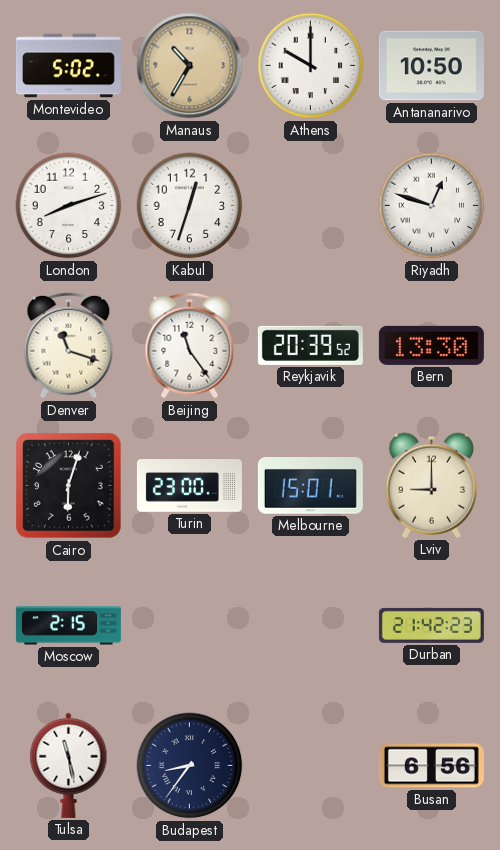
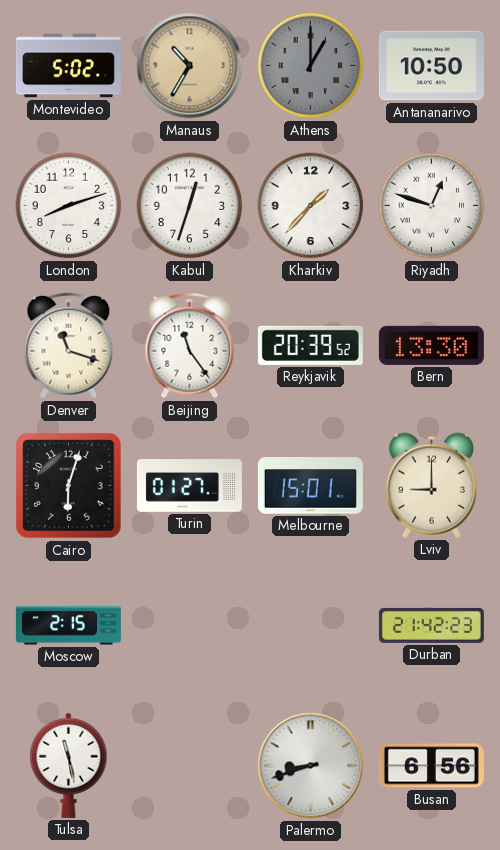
Athens: 10:00 -> 1:00
Athens dial: white -> grey
Kharkiv: none -> 1:37
Turin: 23:00 -> 01:27
Budapest: 8:36 -> none
Palermo: none -> 8:42
